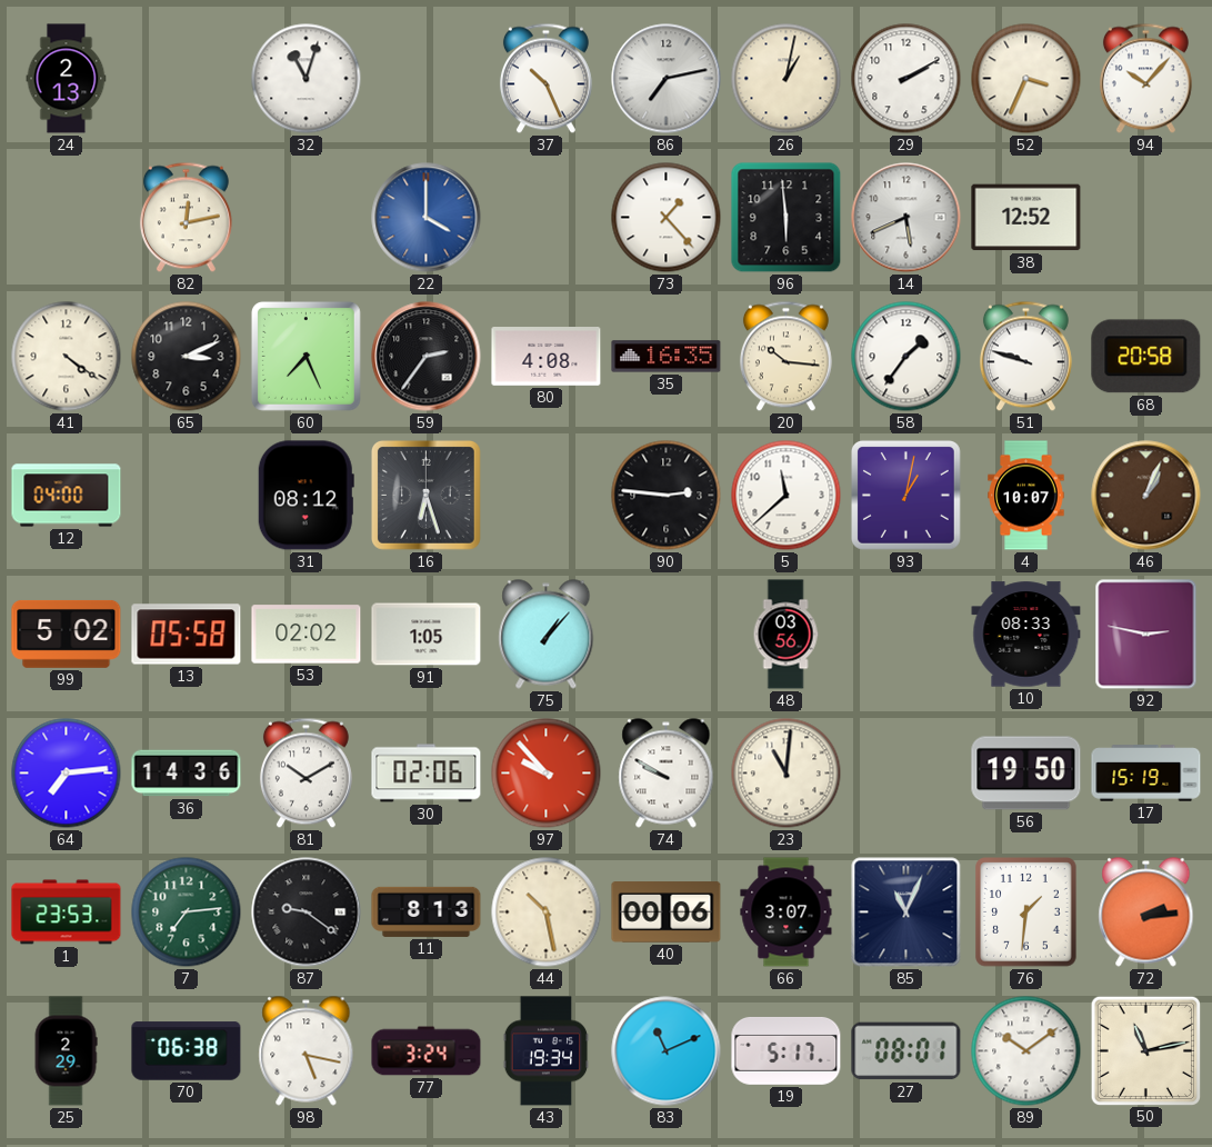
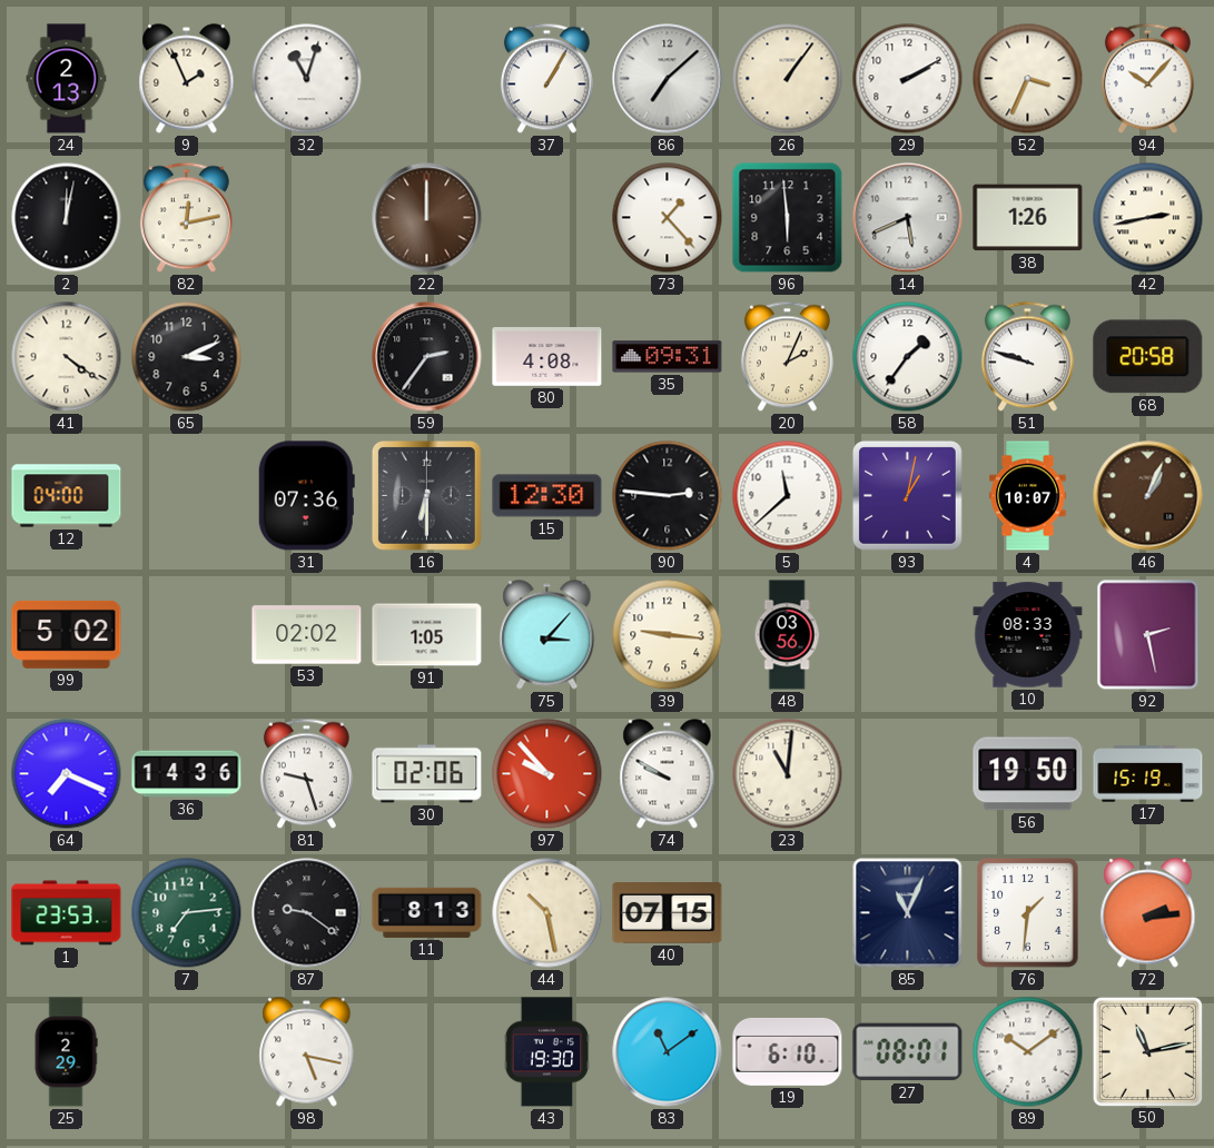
9: none -> 1:56
37: 10:26 -> 1:05
86: 7:13 -> 7:08
26: 1:02 -> 1:06
2: none -> 12:02
22: 4:00 -> 12:00
22 dial: blue -> brown
38: 12:52 -> 1:26
42: none -> 2:43
60: 7:26 -> none
35: 16:35 -> 09:31
20: 10:16 -> 2:04
31: 08:12 -> 07:36
16: 6:27 -> 6:30
15: none -> 12:30
13: 05:58 -> none
75: 1:07 -> 3:07
39: none -> 9:16
92: 2:47 -> 2:28
64: 7:14 -> 7:19
81: 10:10 -> 9:27
40: 00:06 -> 07:15
66: 3:07 -> none
70: 06:38 -> none
77: 3:24 -> none
43: 19:34 -> 19:30
83: 11:11 -> 11:09
19: 5:17 -> 6:10
